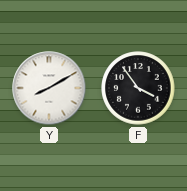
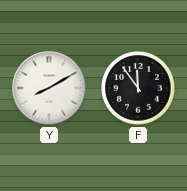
F: 3:54 -> 11:54
